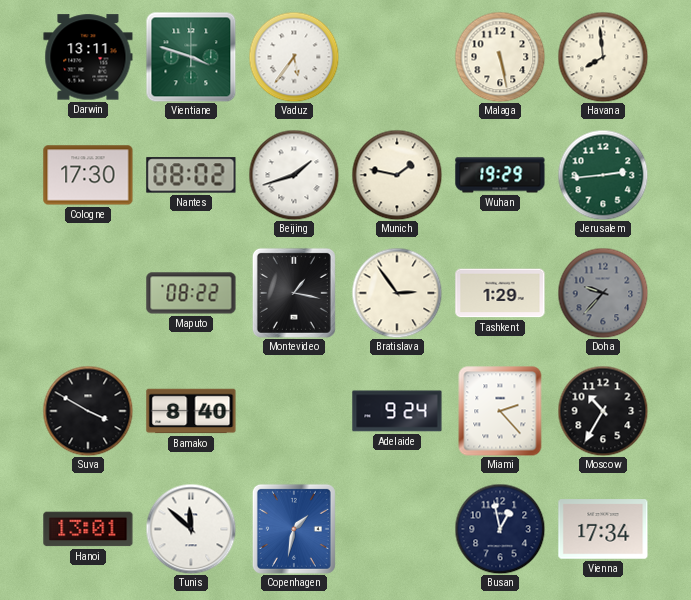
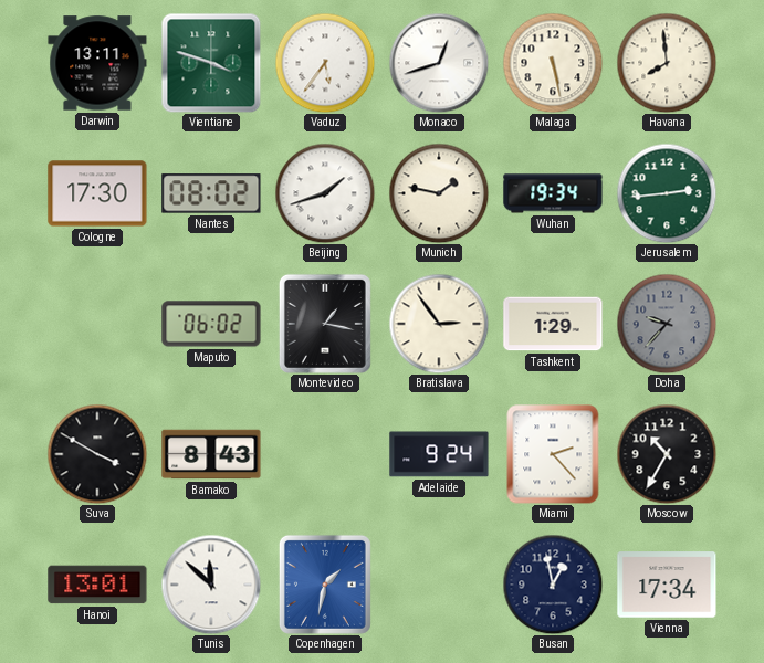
Monaco: none -> 12:42
Wuhan: 19:29 -> 19:34
Maputo: 08:22 -> 06:02
Bamako: 8:40 -> 8:43
